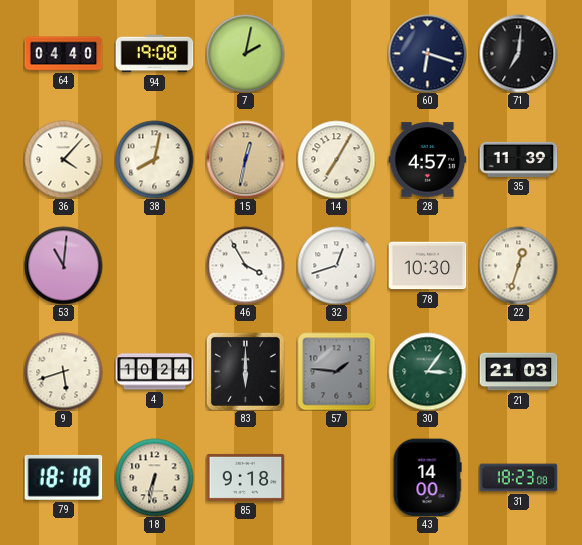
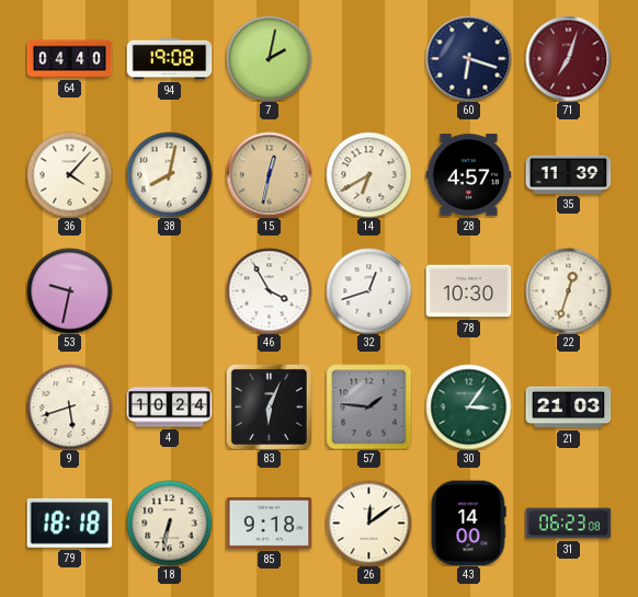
71: 7:01 -> 7:03
71 dial: black -> burgundy
14: 7:05 -> 6:40
53: 11:01 -> 9:32
83: 6:00 -> 6:04
26: none -> 12:09
31: 18:23 -> 06:23
